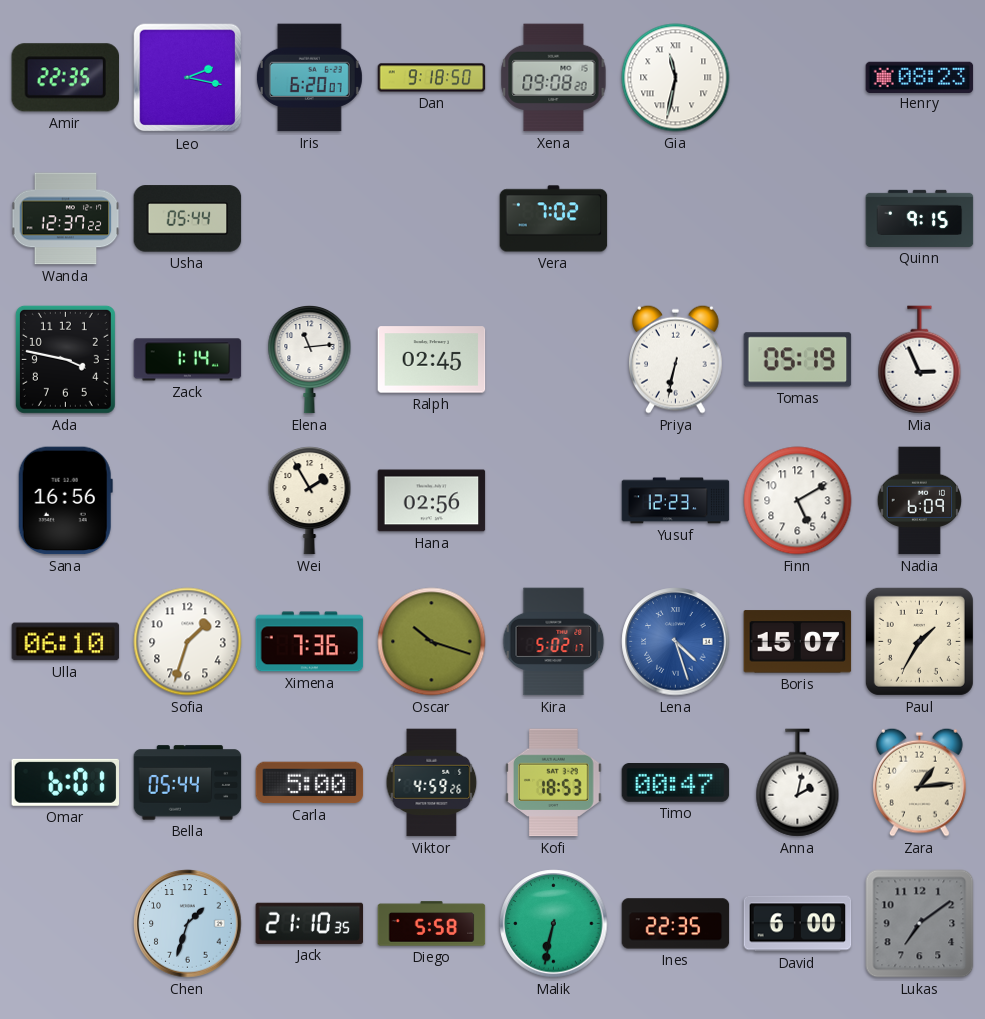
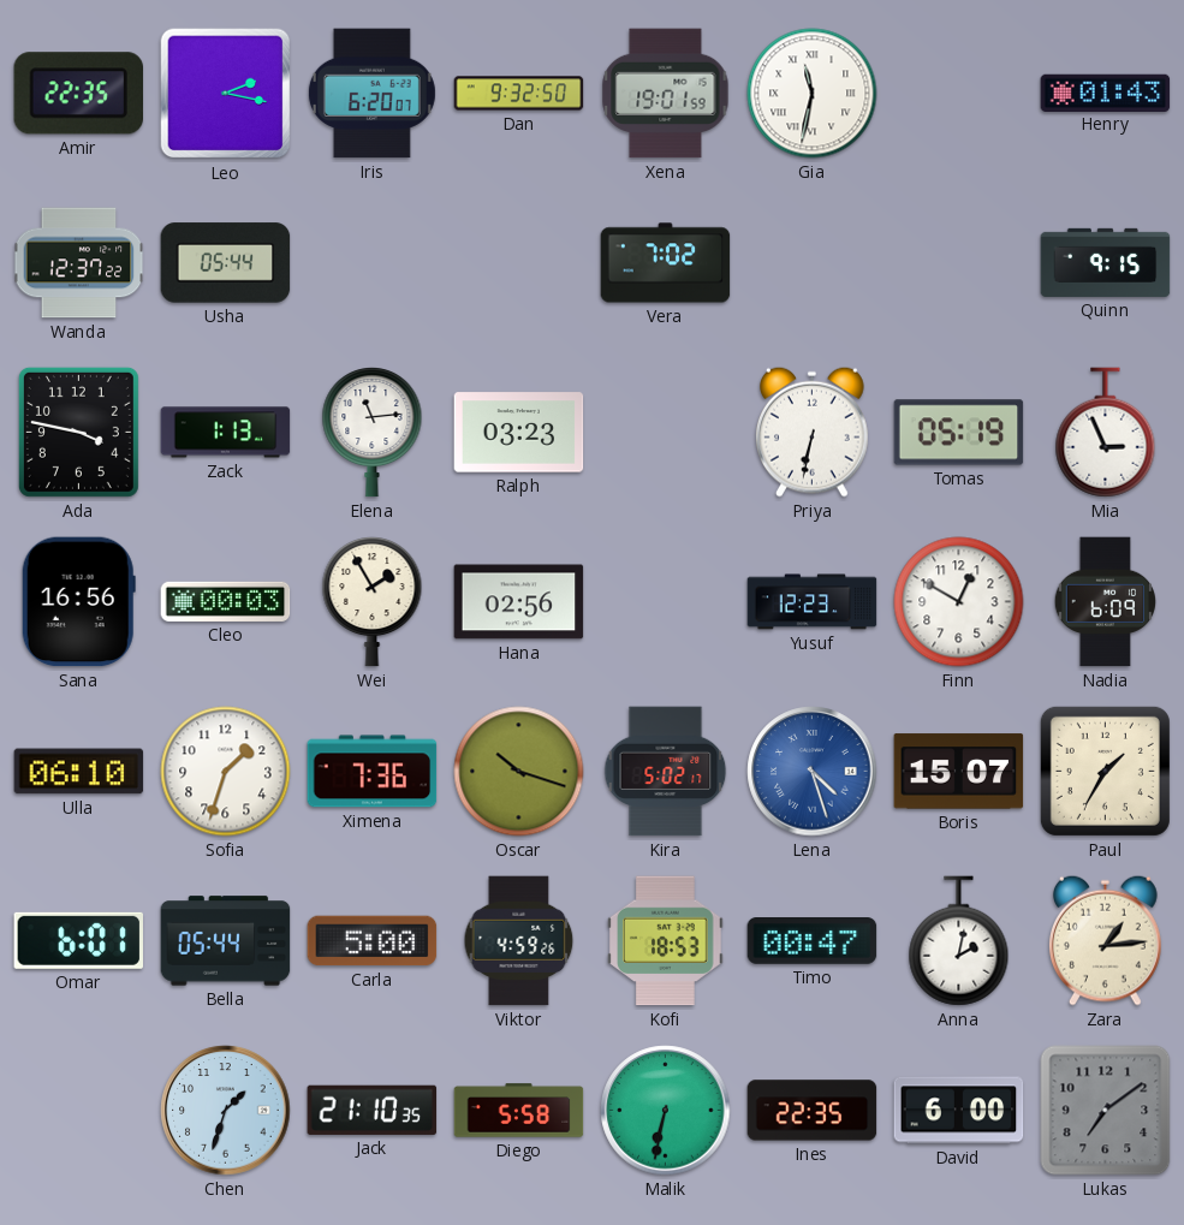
Dan: 9:18 -> 9:32
Xena: 09:08 -> 19:01
Henry: 08:23 -> 01:43
Zack: 1:14 -> 1:13
Ralph: 02:45 -> 03:23
Cleo: none -> 00:03
Finn: 5:10 -> 12:50
